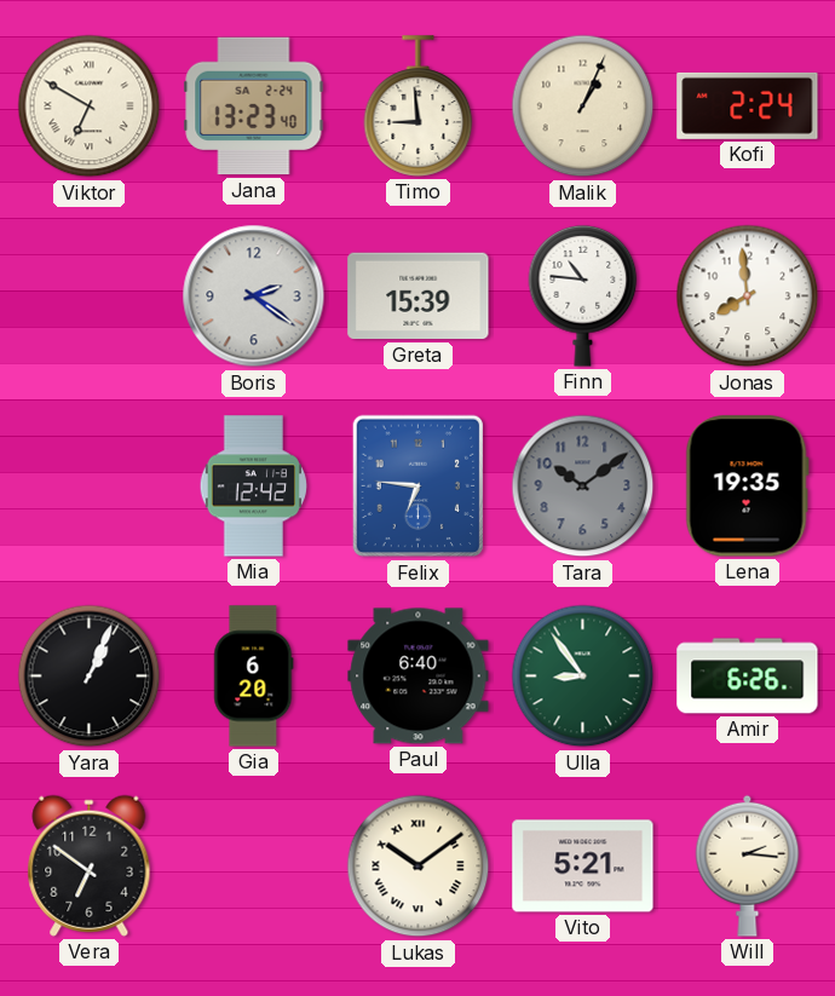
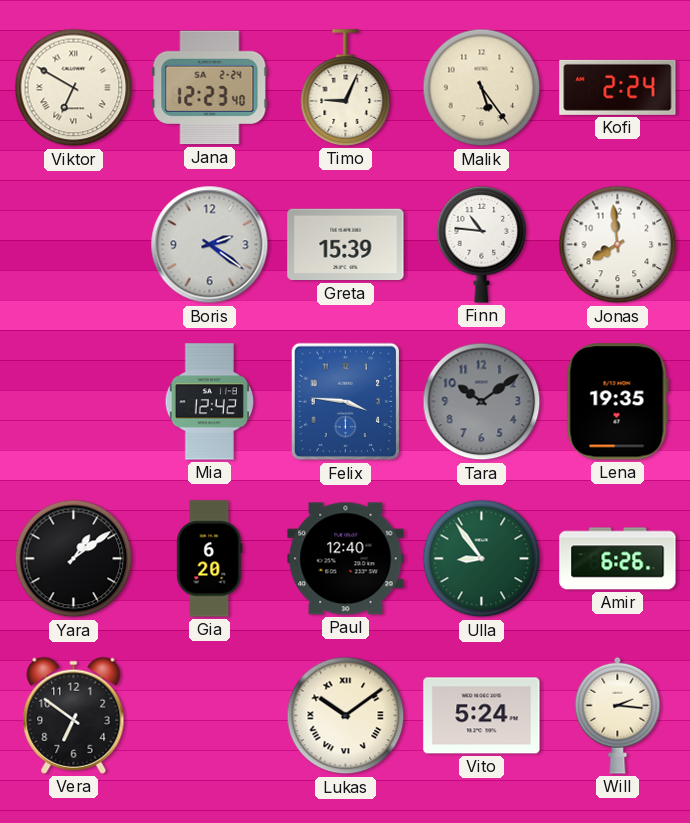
Jana: 13:23 -> 12:23
Timo: 8:59 -> 9:04
Malik: 1:04 -> 5:24
Felix: 6:46 -> 3:46
Yara: 1:04 -> 1:09
Paul: 6:40 -> 12:40
Vito: 5:21 -> 5:24
